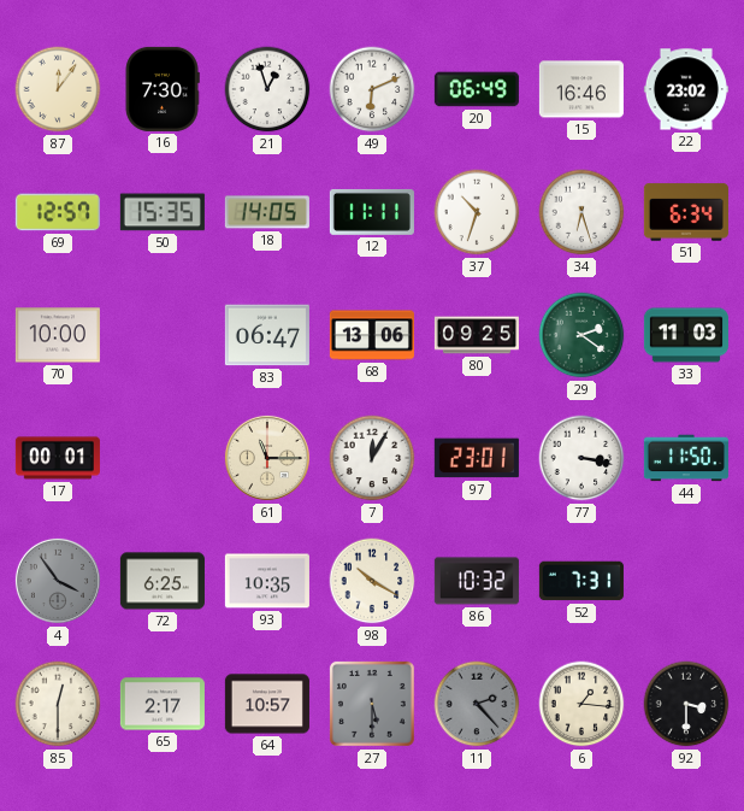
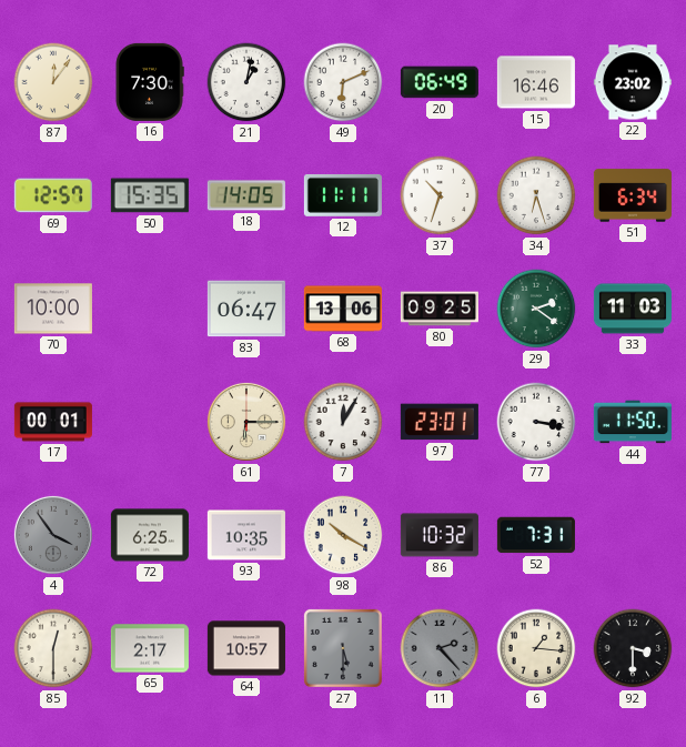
21: 12:57 -> 1:02
61: 11:15 -> 6:15
